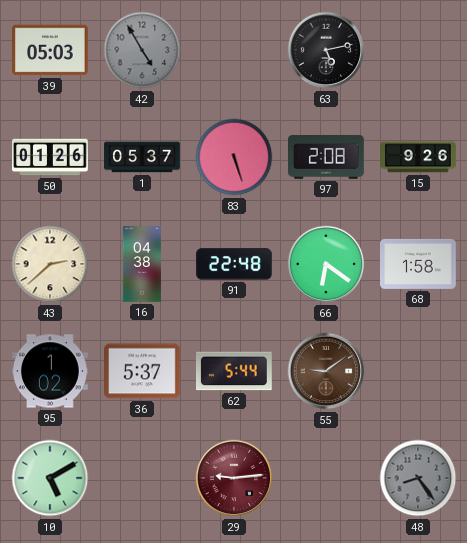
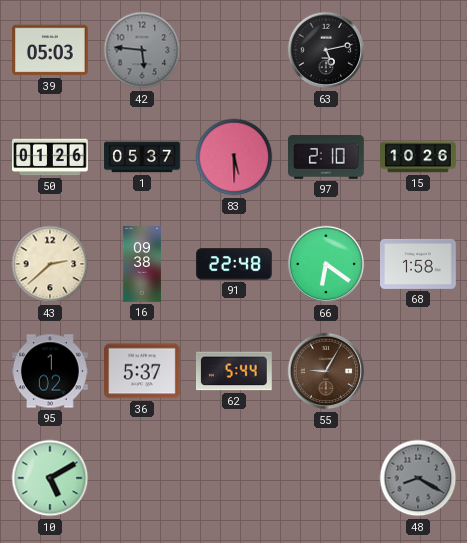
42: 4:55 -> 5:46
83: 5:27 -> 5:30
97: 2:08 -> 2:10
15: 9:26 -> 10:26
16: 04:38 -> 09:38
55: 9:09 -> 9:05
29: 9:14 -> none
48: 8:24 -> 8:20
